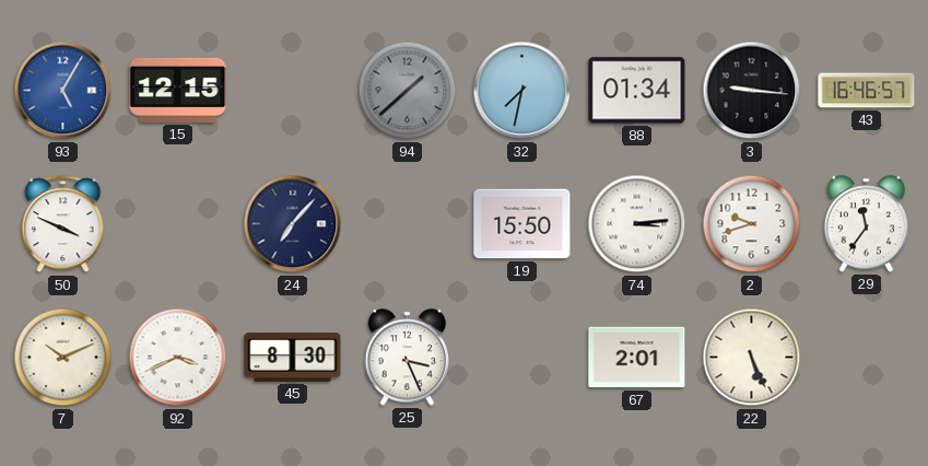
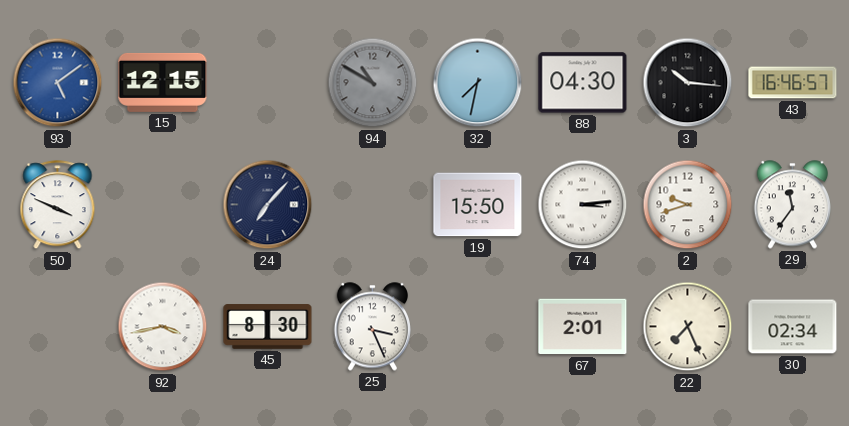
93: 5:05 -> 5:09
94: 1:38 -> 10:50
88: 01:34 -> 04:30
3: 9:16 -> 10:16
7: 10:11 -> none
92: 3:41 -> 3:43
22: 5:26 -> 7:26
30: none -> 02:34
